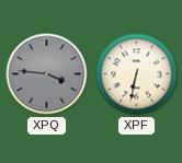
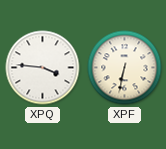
XPQ dial: grey -> white
